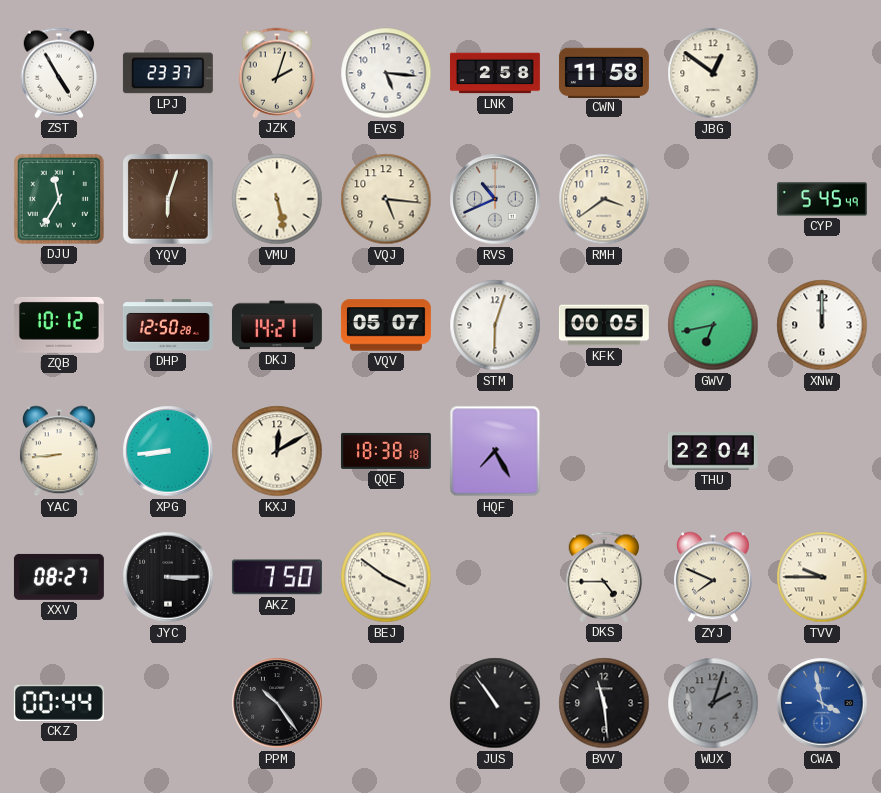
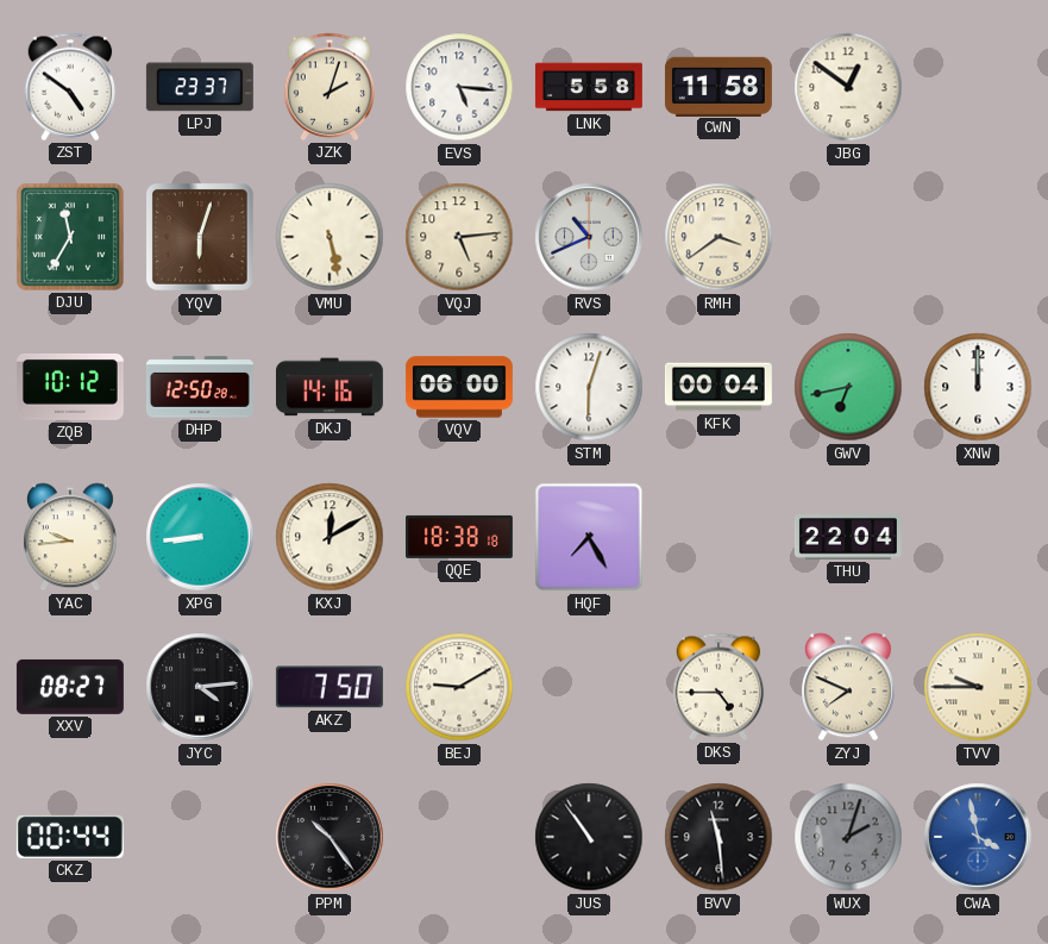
ZST: 4:55 -> 4:51
LNK: 2:58 -> 5:58
VQJ: 5:16 -> 5:14
CYP: 5:45 -> none
DKJ: 14:21 -> 14:16
VQV: 05:07 -> 06:00
KFK: 00:05 -> 00:04
YAC: 8:44 -> 9:44
JYC: 3:15 -> 4:14
BEJ: 3:51 -> 9:10
